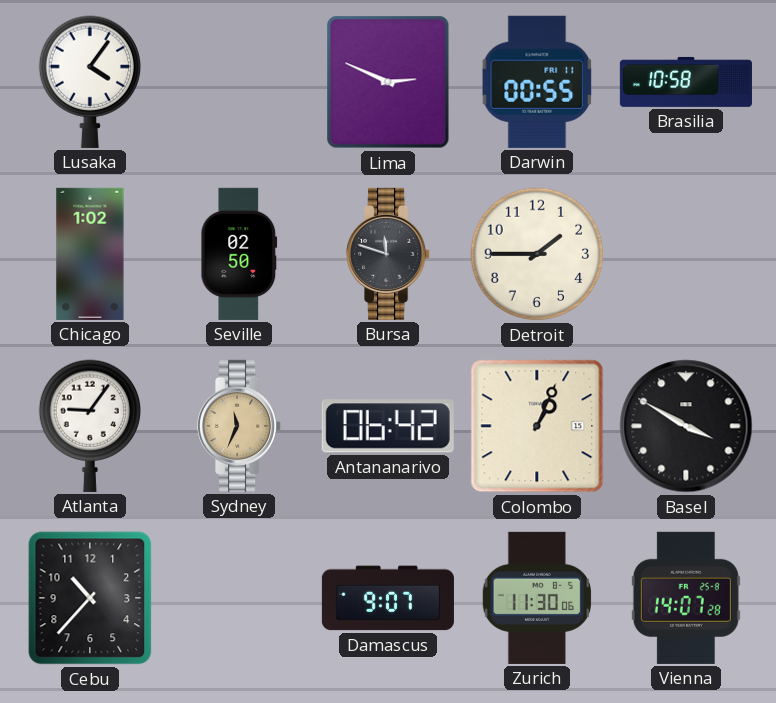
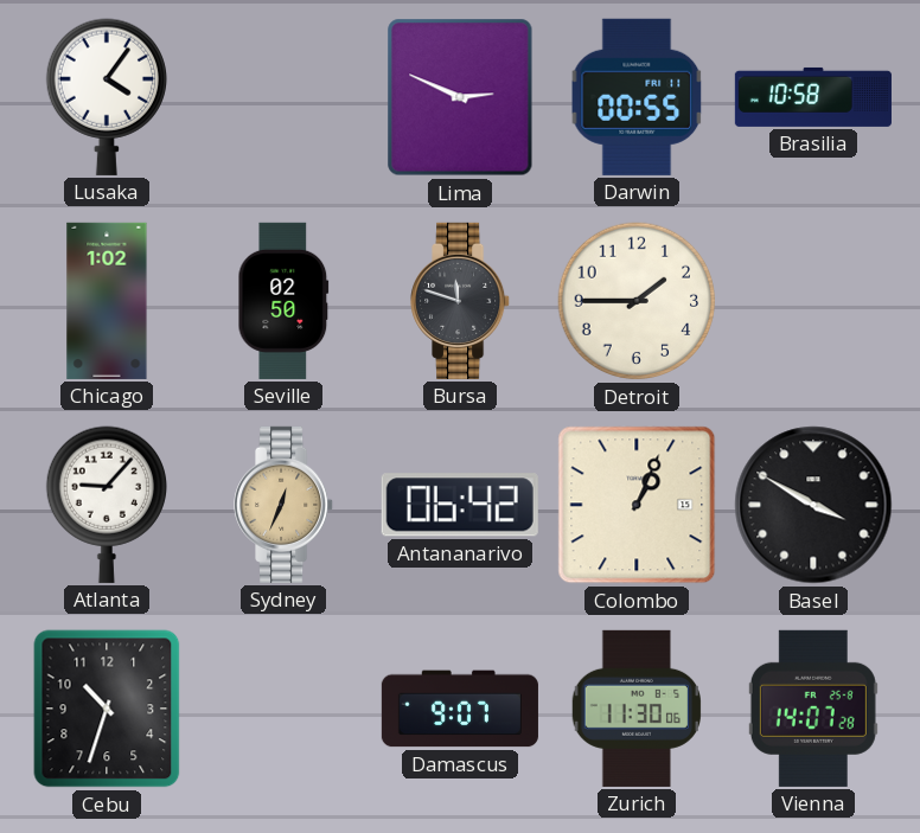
Atlanta: 9:06 -> 9:07
Sydney: 11:34 -> 12:34
Cebu: 10:37 -> 10:33
